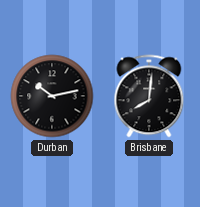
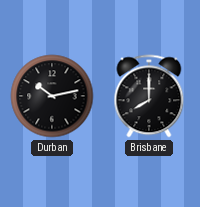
Brisbane: 8:01 -> 8:00
